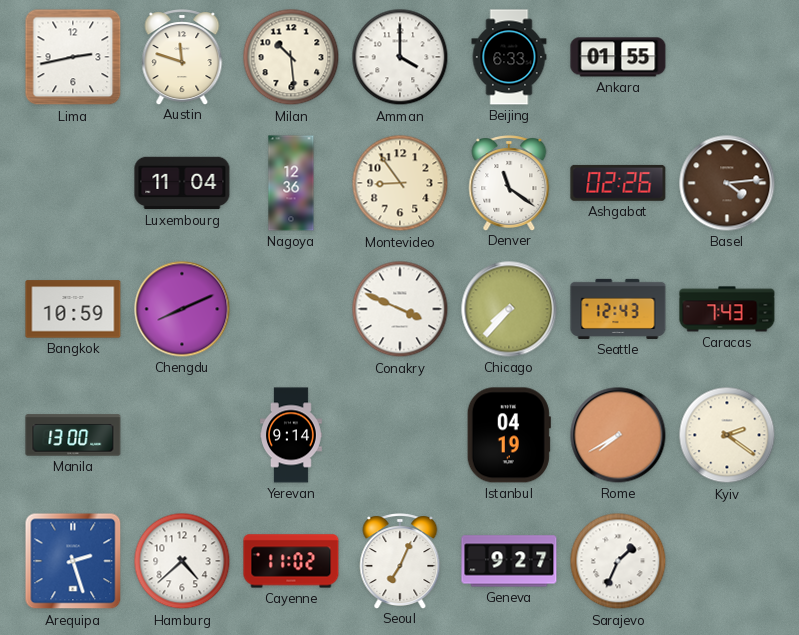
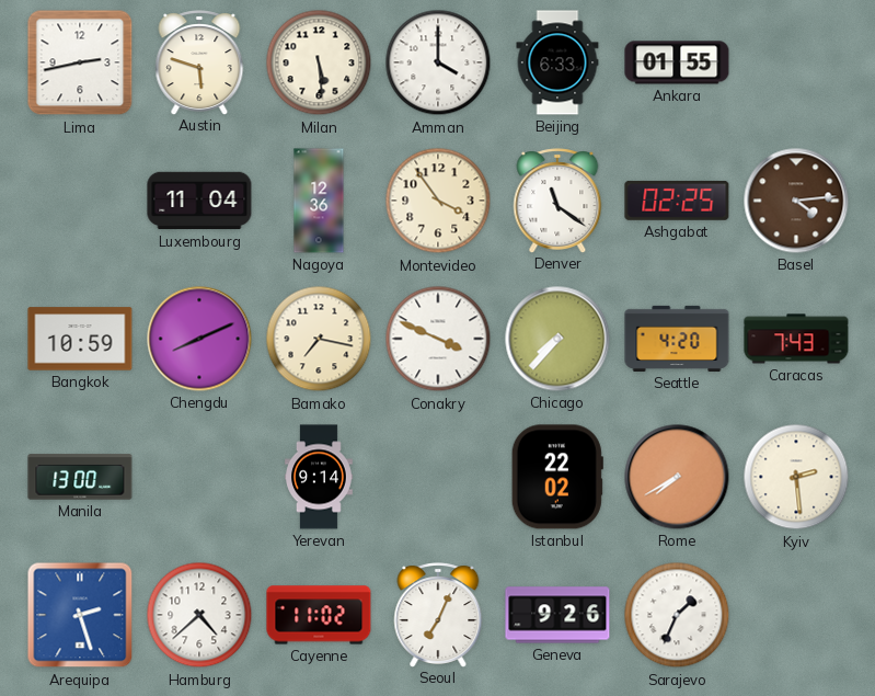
Austin: 11:48 -> 5:48
Milan: 10:29 -> 5:29
Montevideo: 8:54 -> 3:54
Ashgabat: 02:26 -> 02:25
Bamako: none -> 7:17
Seattle: 12:43 -> 4:20
Istanbul: 04:19 -> 22:02
Kyiv: 2:21 -> 2:29
Geneva: 9:27 -> 9:26
